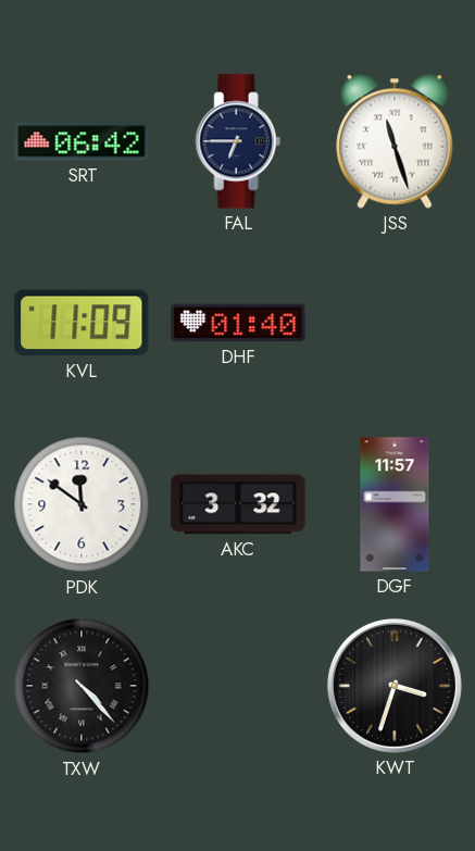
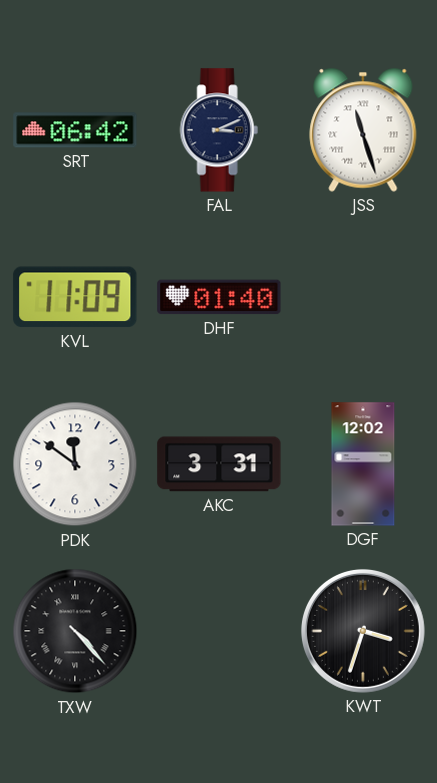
FAL: 6:45 -> 3:11
AKC: 3:32 -> 3:31
DGF: 11:57 -> 12:02
